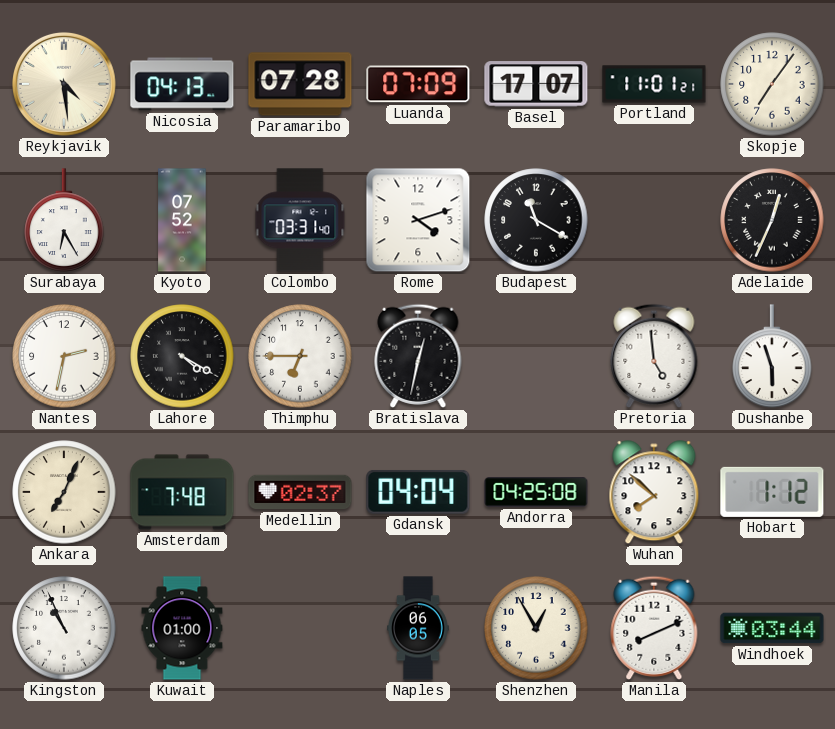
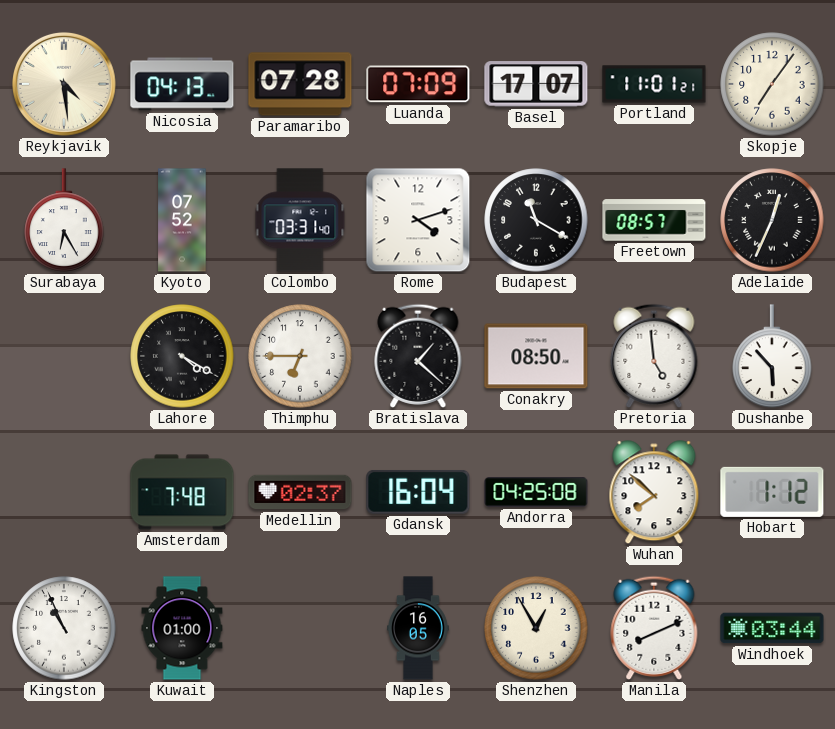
Freetown: none -> 08:57
Nantes: 2:32 -> none
Bratislava: 12:32 -> 1:22
Conakry: none -> 08:50
Dushanbe: 5:57 -> 5:53
Ankara: 7:04 -> none
Gdansk: 04:04 -> 16:04
Naples: 06:05 -> 16:05
